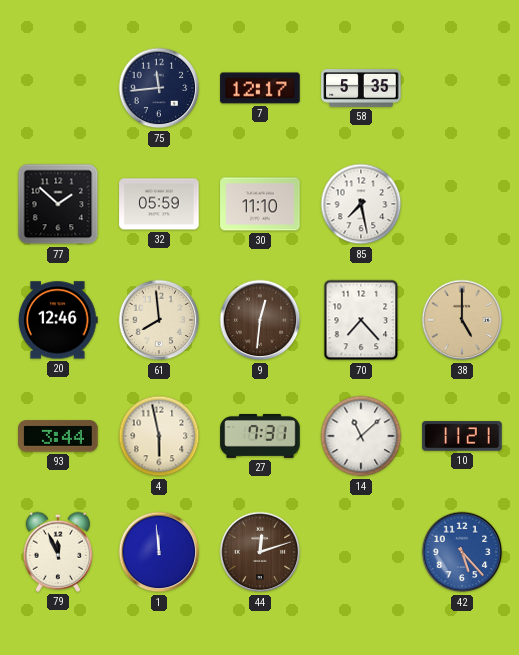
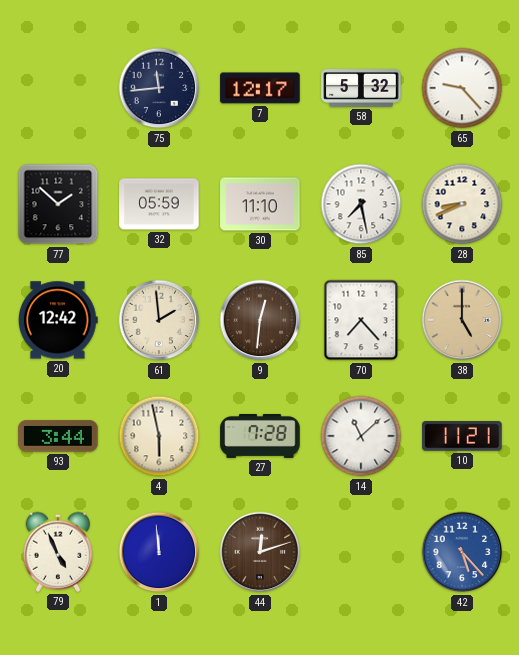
58: 5:35 -> 5:32
65: none -> 9:23
28: none -> 8:41
20: 12:46 -> 12:42
61: 7:59 -> 1:59
27: 7:31 -> 7:28
79: 11:56 -> 4:56
